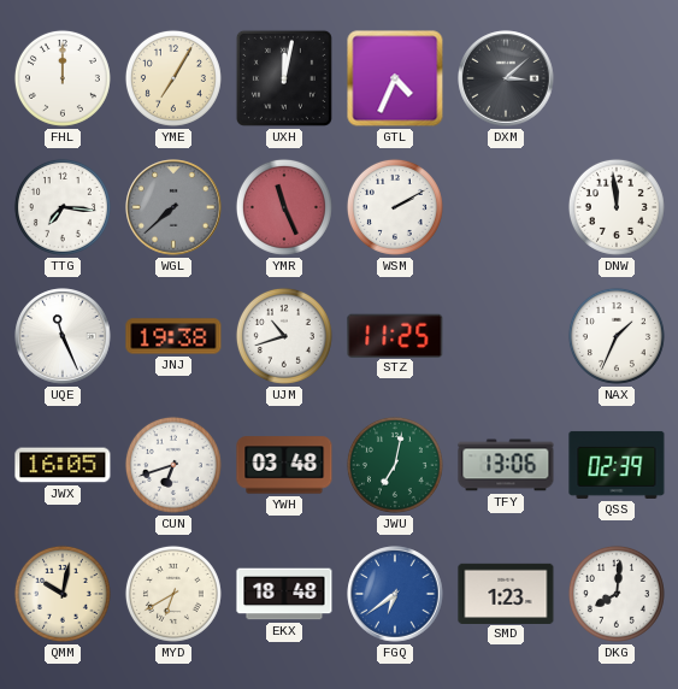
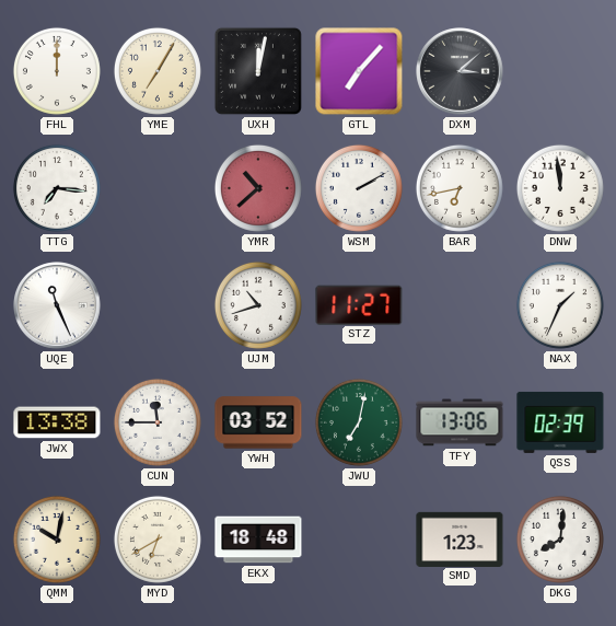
GTL: 4:34 -> 7:07
WGL: 7:38 -> none
YMR: 11:26 -> 10:38
BAR: none -> 6:43
JNJ: 19:38 -> none
STZ: 11:25 -> 11:27
JWX: 16:05 -> 13:38
CUN: 6:42 -> 11:45
YWH: 03:48 -> 03:52
FGQ: 6:39 -> none
